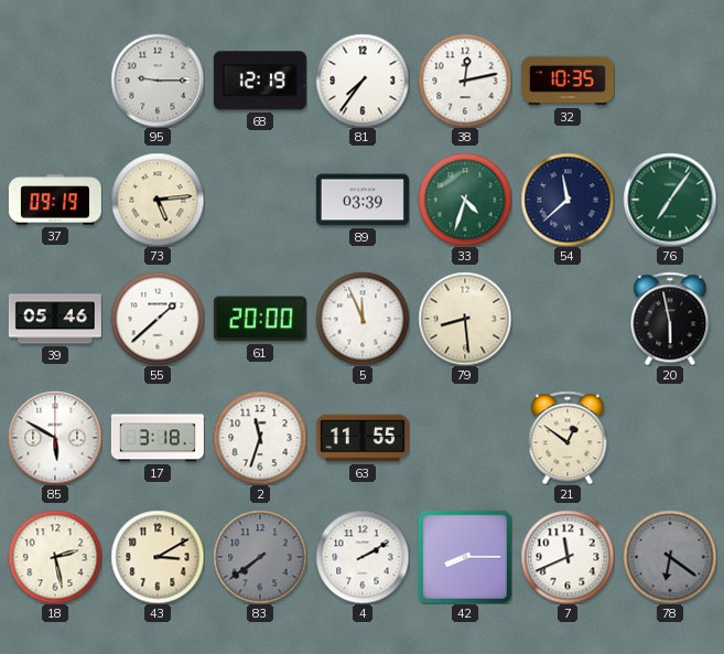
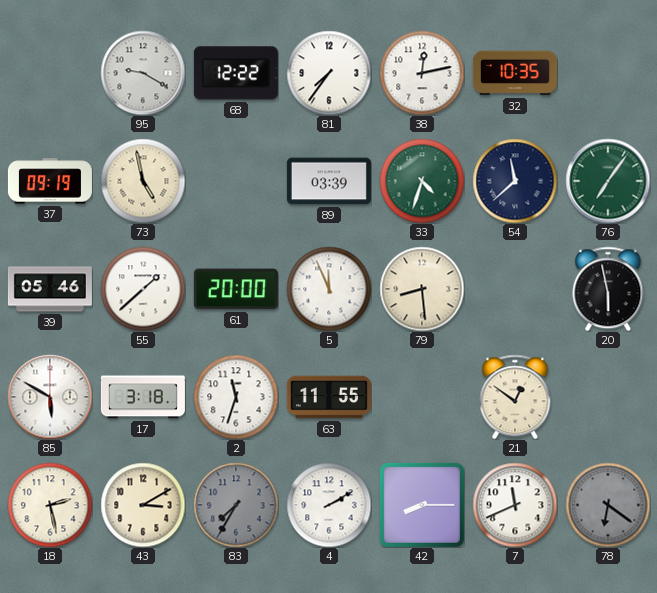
95: 9:15 -> 9:20
68: 12:19 -> 12:22
73: 5:14 -> 4:58
83: 7:39 -> 7:35
